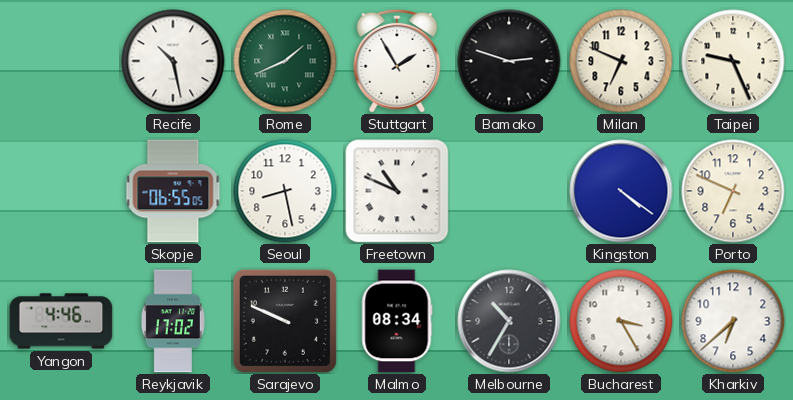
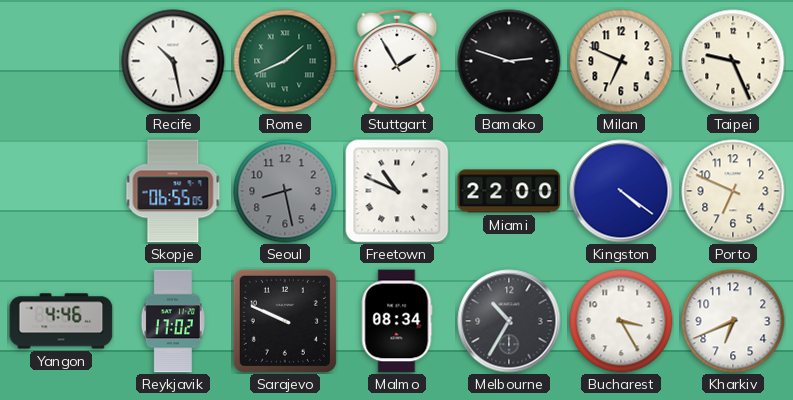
Seoul dial: white -> grey
Miami: none -> 22:00
Kharkiv: 6:38 -> 6:41
